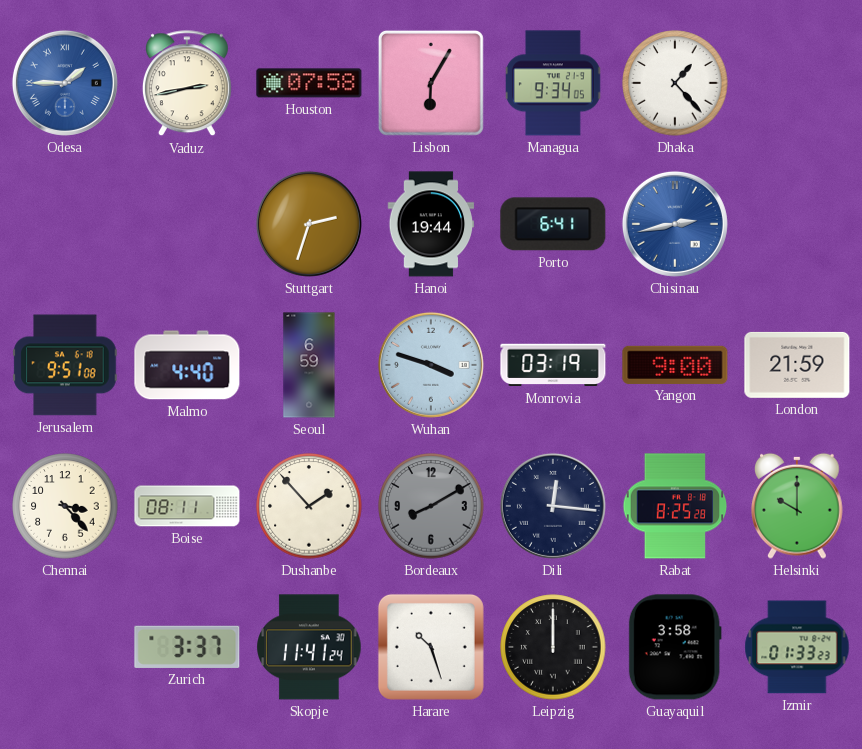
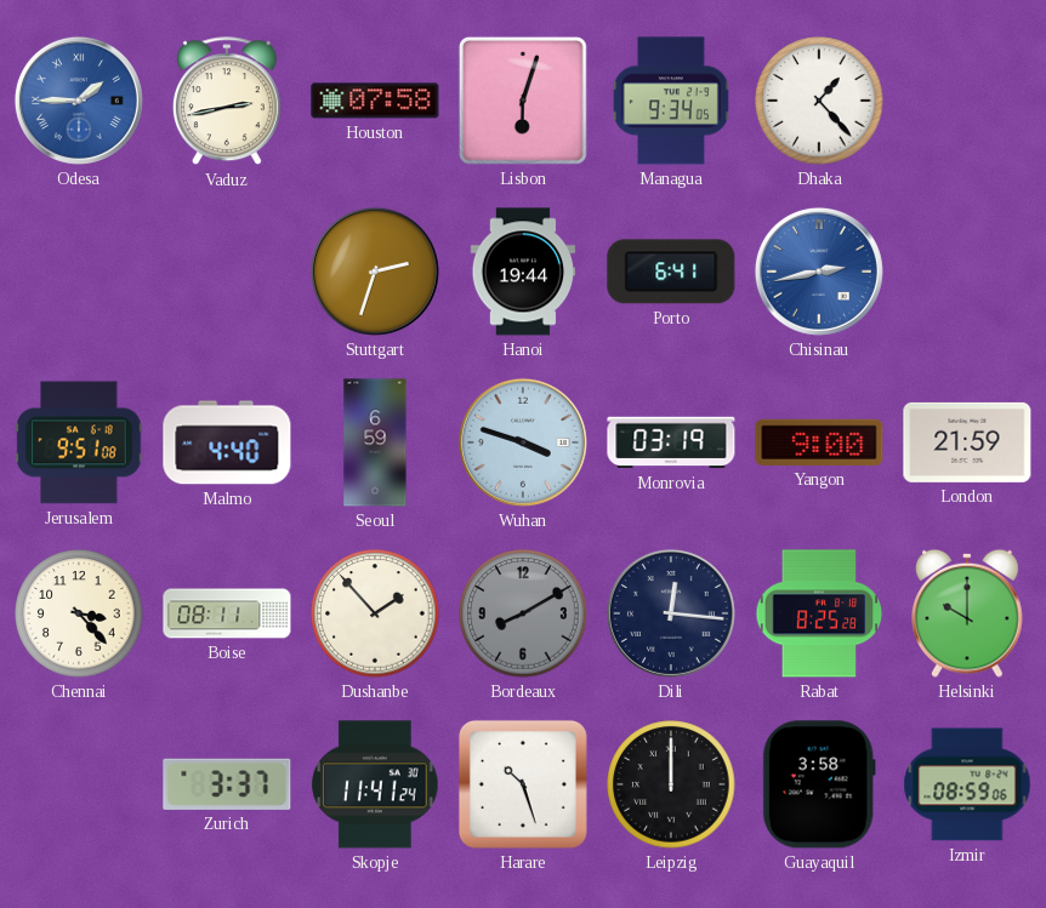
Lisbon: 6:05 -> 6:03
Izmir: 01:33 -> 08:59
